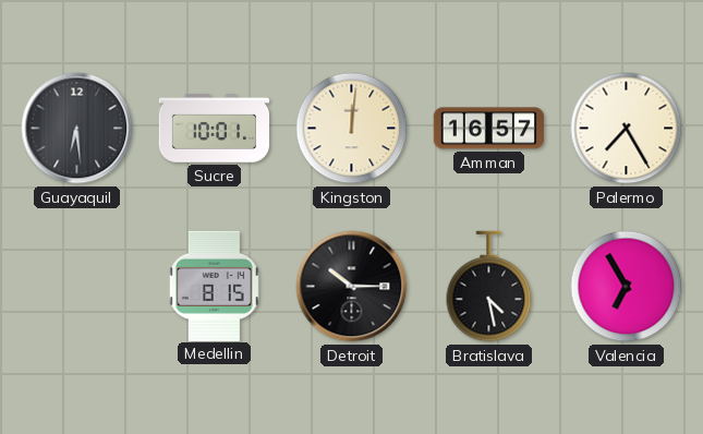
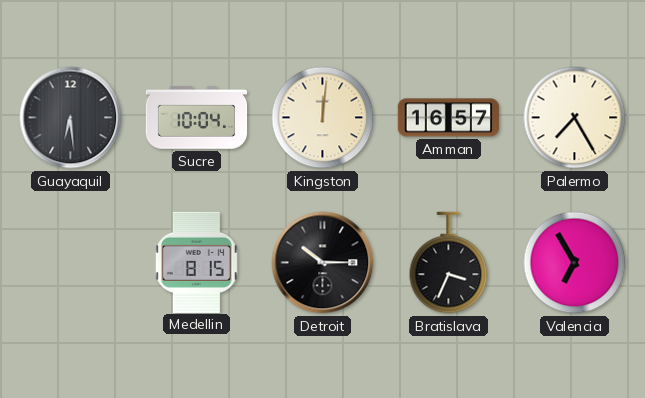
Sucre: 10:01 -> 10:04
Bratislava: 4:28 -> 3:34
